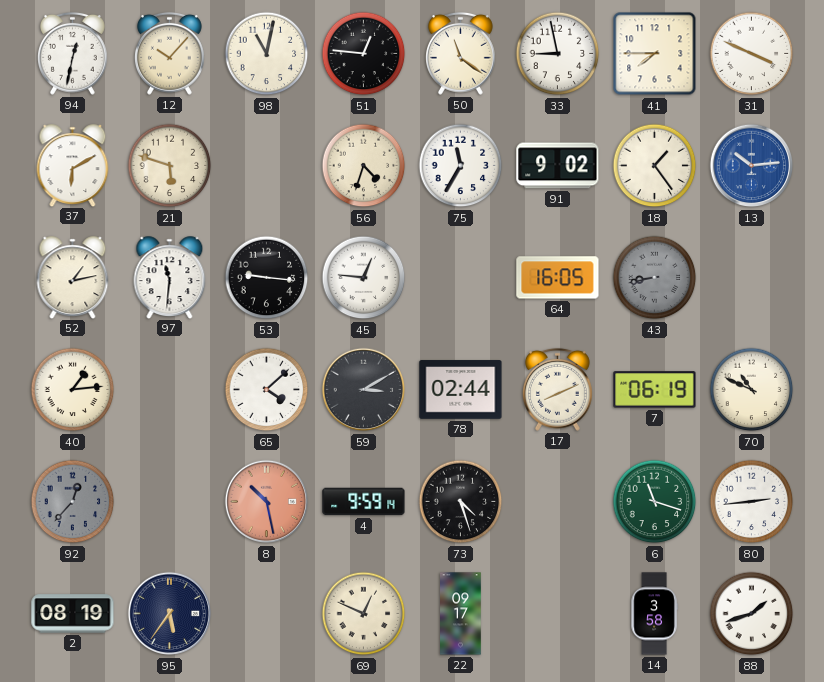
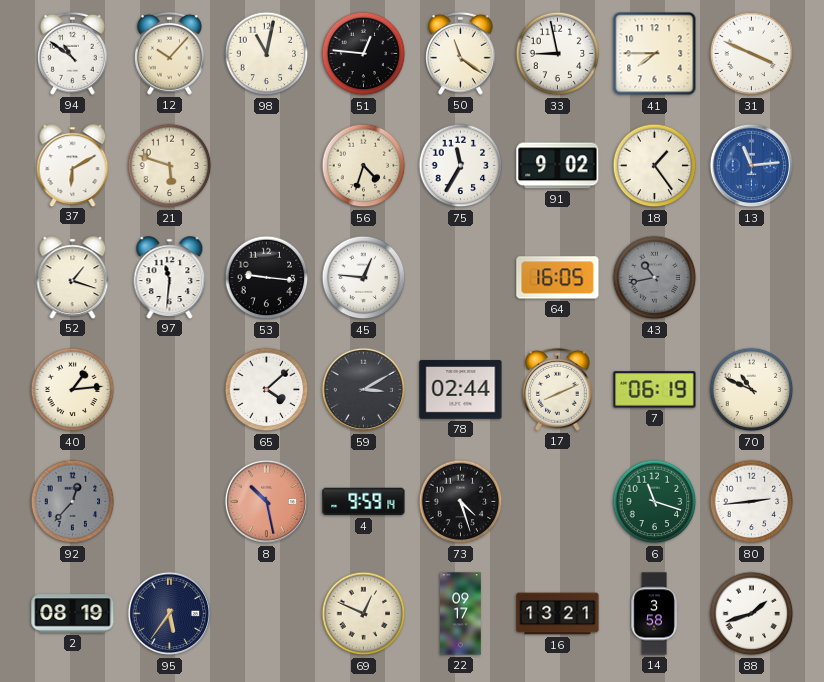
94: 12:32 -> 10:51
13: 10:14 -> 11:14
52: 1:13 -> 1:18
43: 8:43 -> 10:43
16: none -> 13:21
